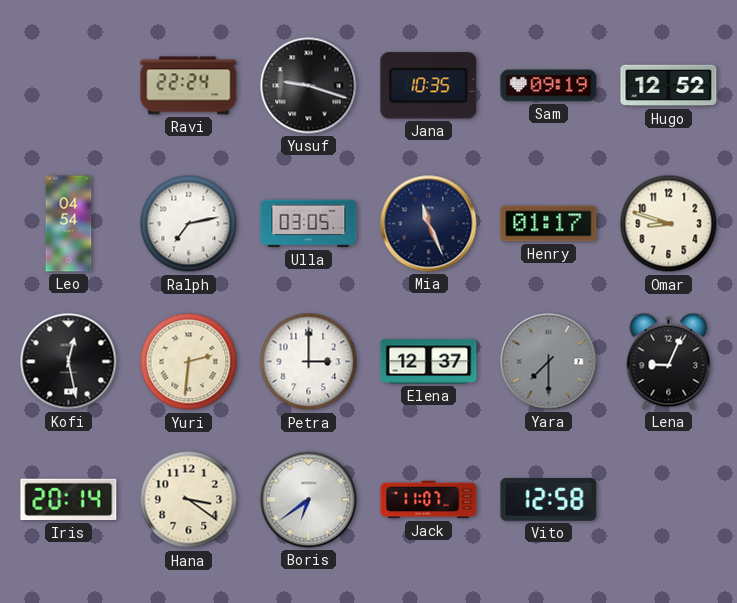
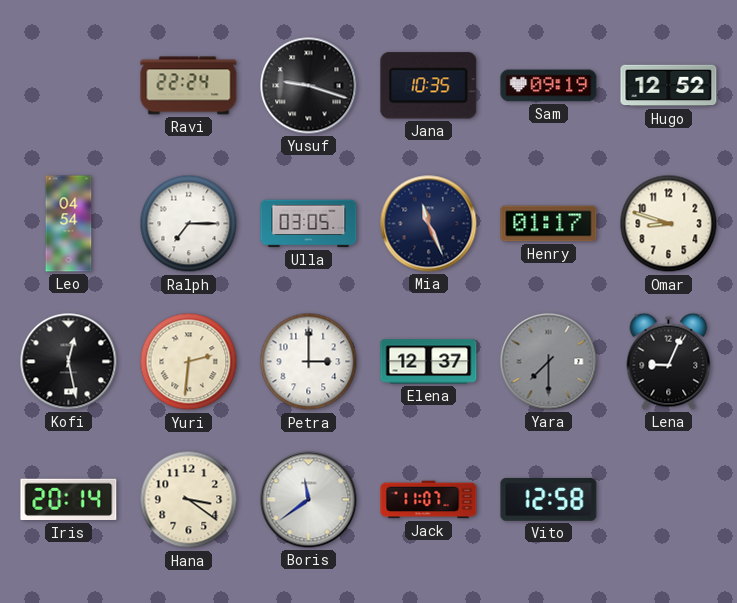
Ralph: 7:13 -> 7:15
Boris: 6:39 -> 11:39
